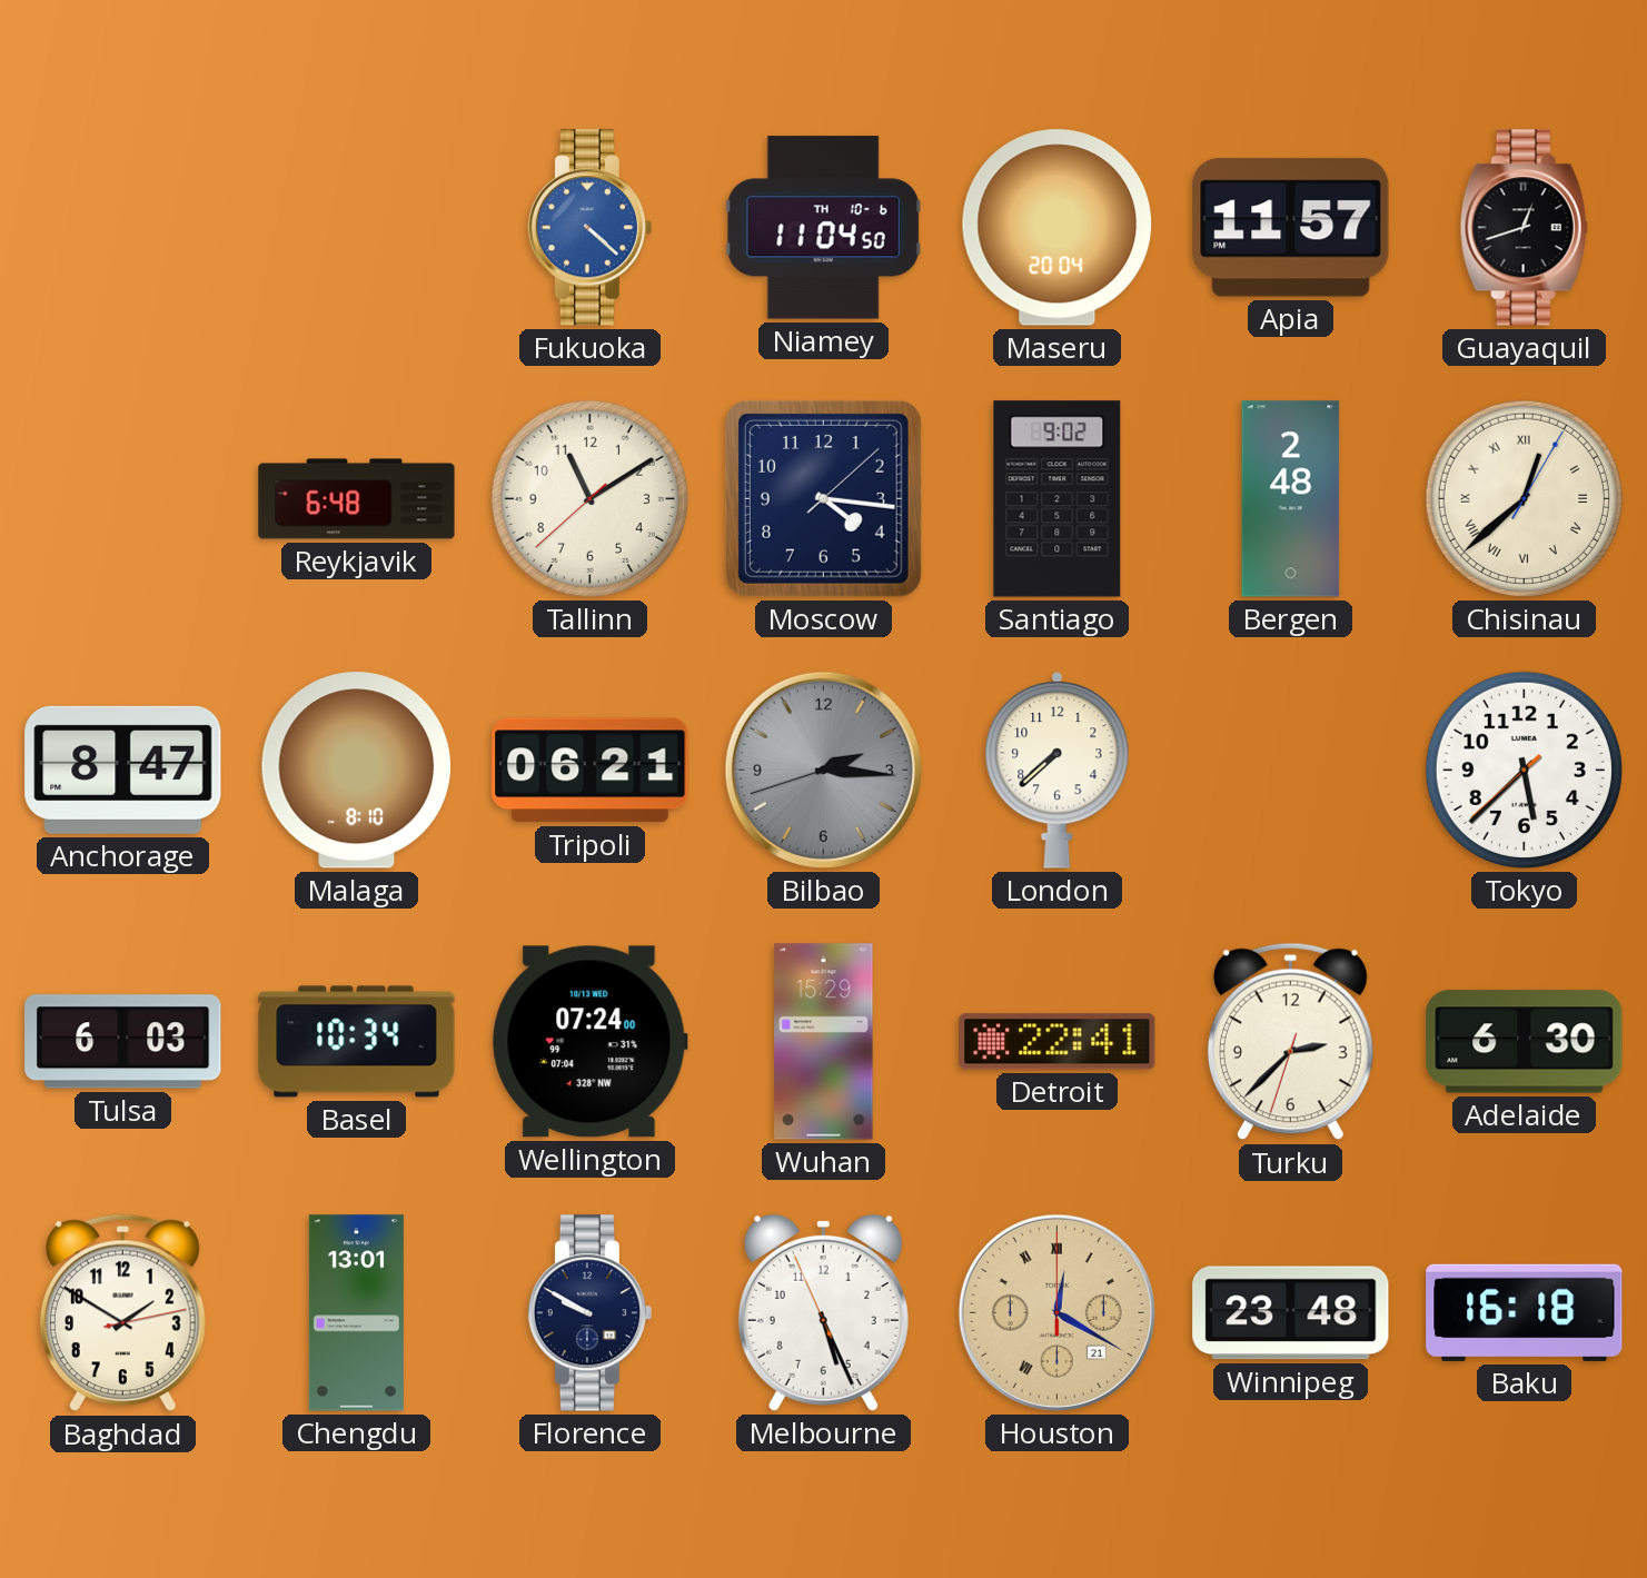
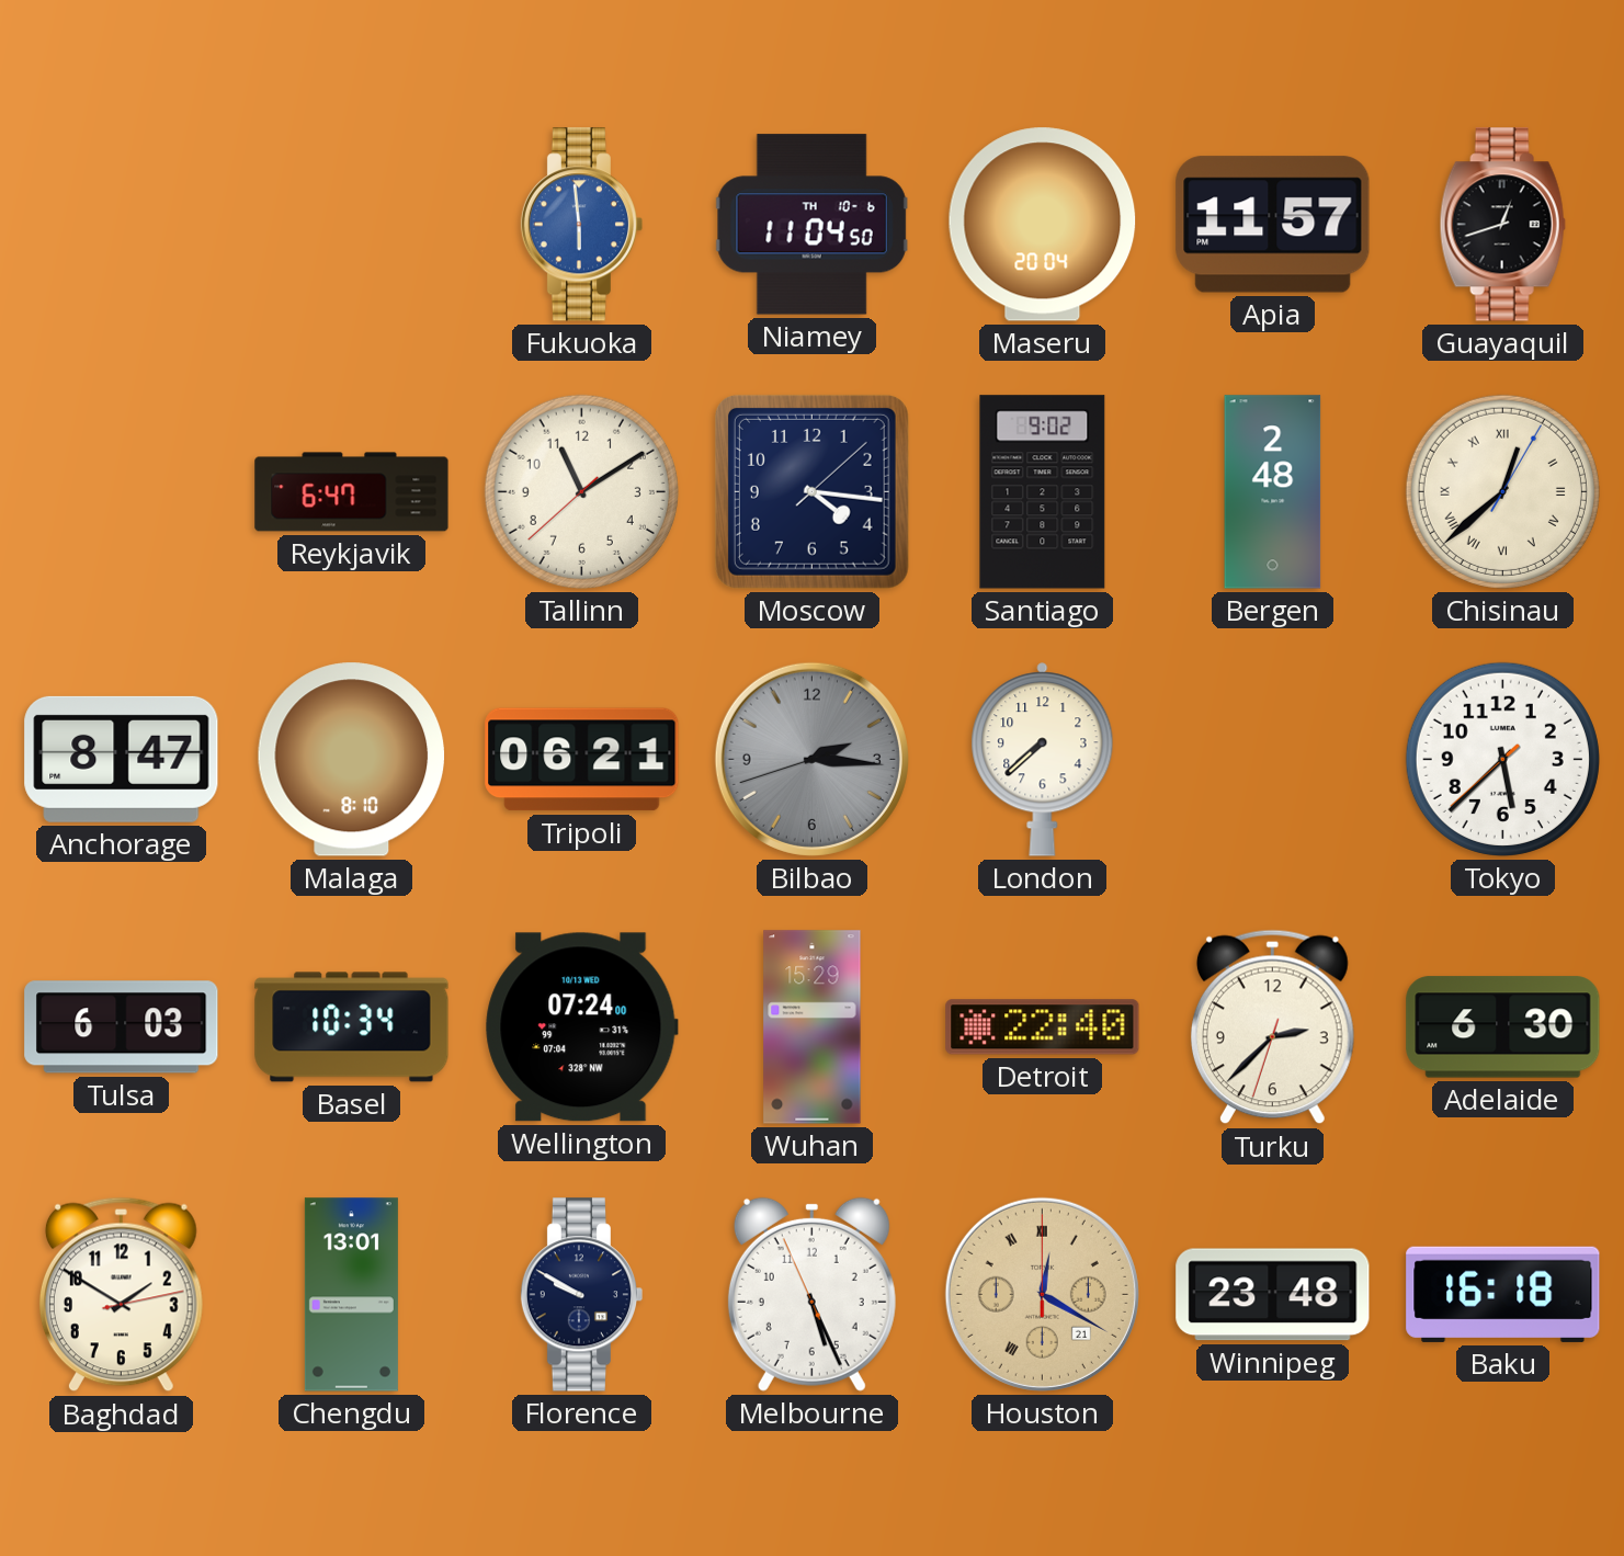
Fukuoka: 4:22 -> 5:59
Reykjavik: 6:48 -> 6:47
Detroit: 22:41 -> 22:40
